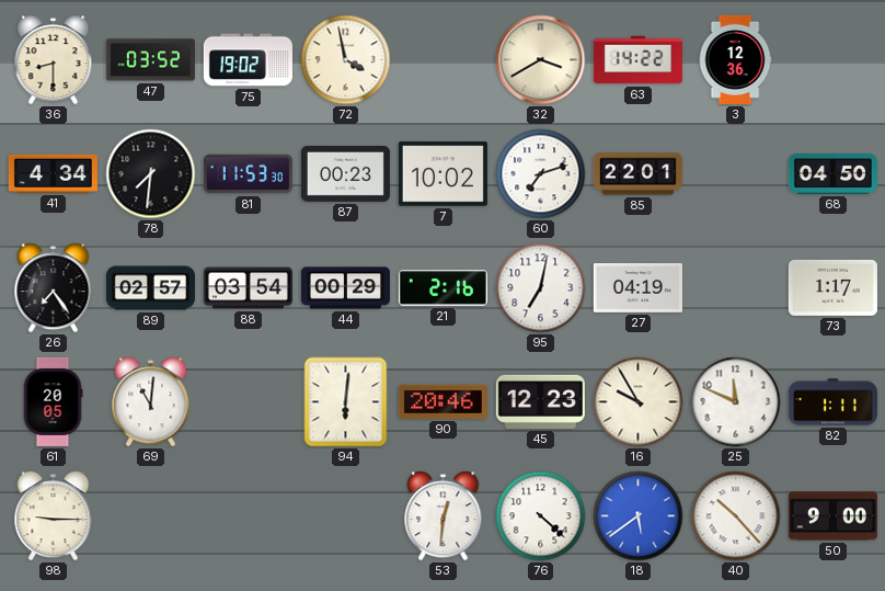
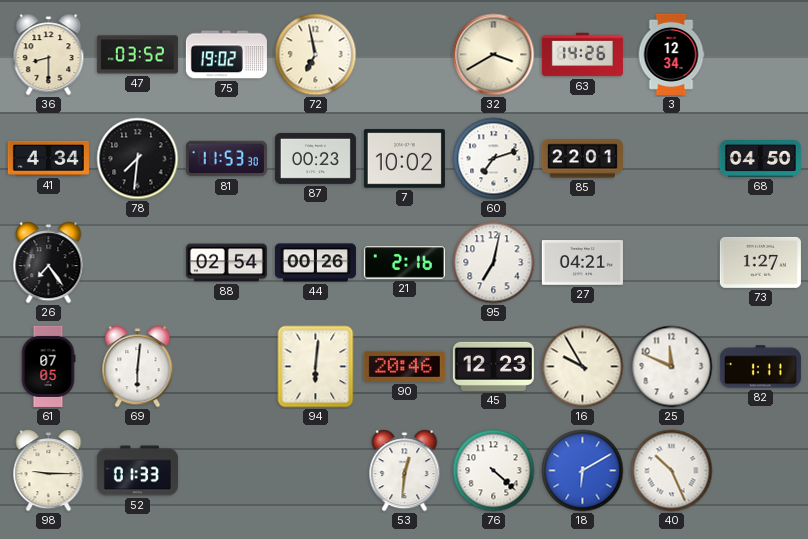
72: 3:58 -> 6:58
63: 14:22 -> 14:26
3: 12:36 -> 12:34
89: 02:57 -> none
88: 03:54 -> 02:54
44: 00:29 -> 00:26
27: 04:19 -> 04:21
73: 1:17 -> 1:27
61: 20:05 -> 07:05
69: 11:01 -> 6:01
52: none -> 01:33
18: 5:39 -> 6:10
40: 10:23 -> 10:26
50: 9:00 -> none
